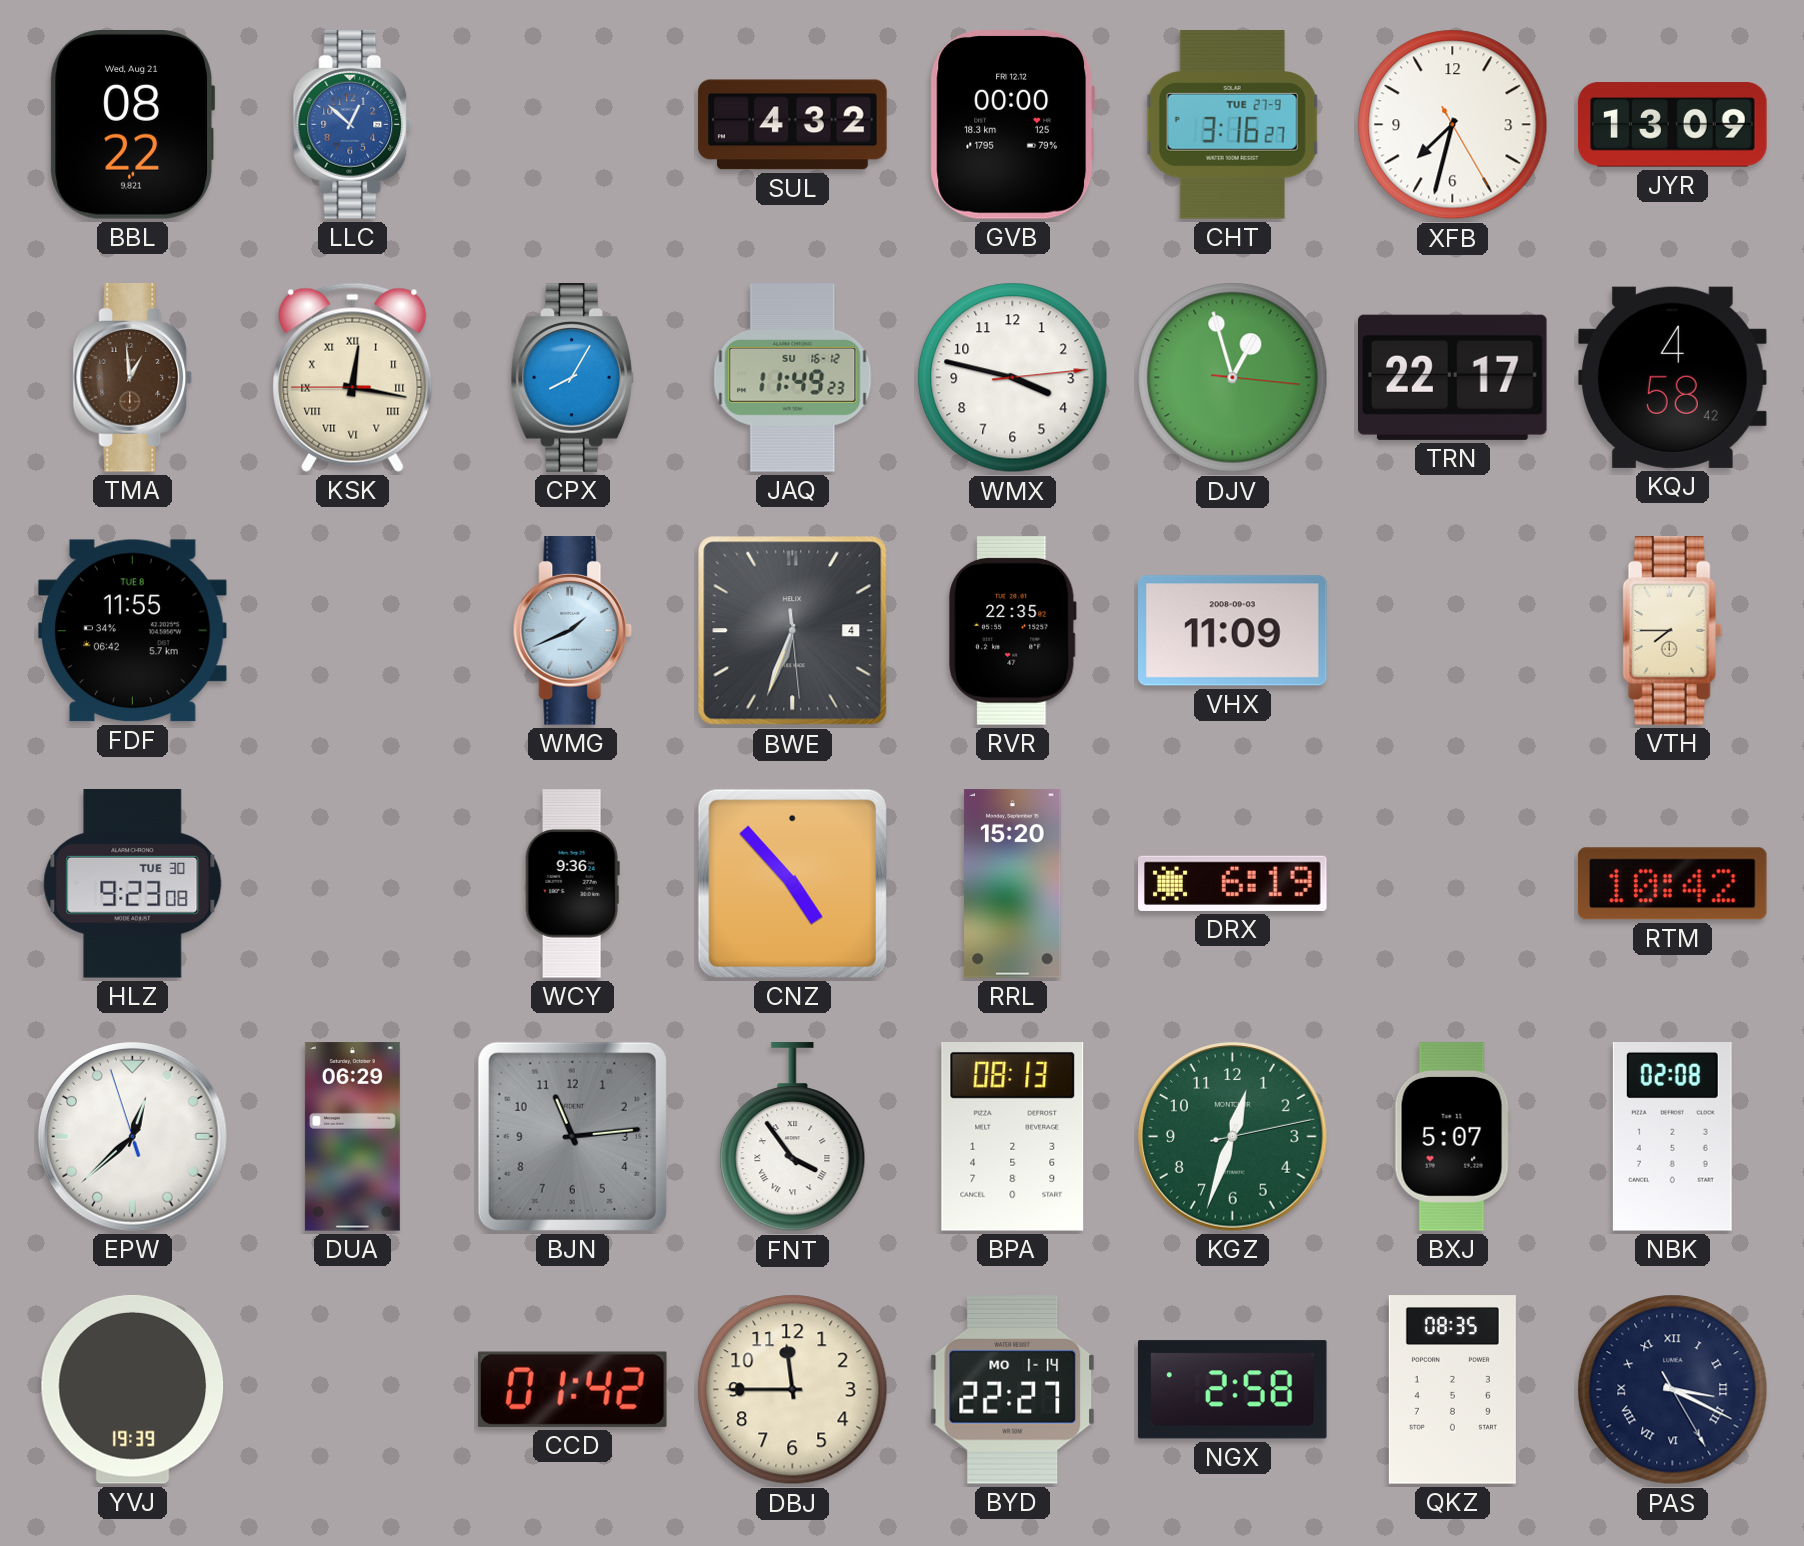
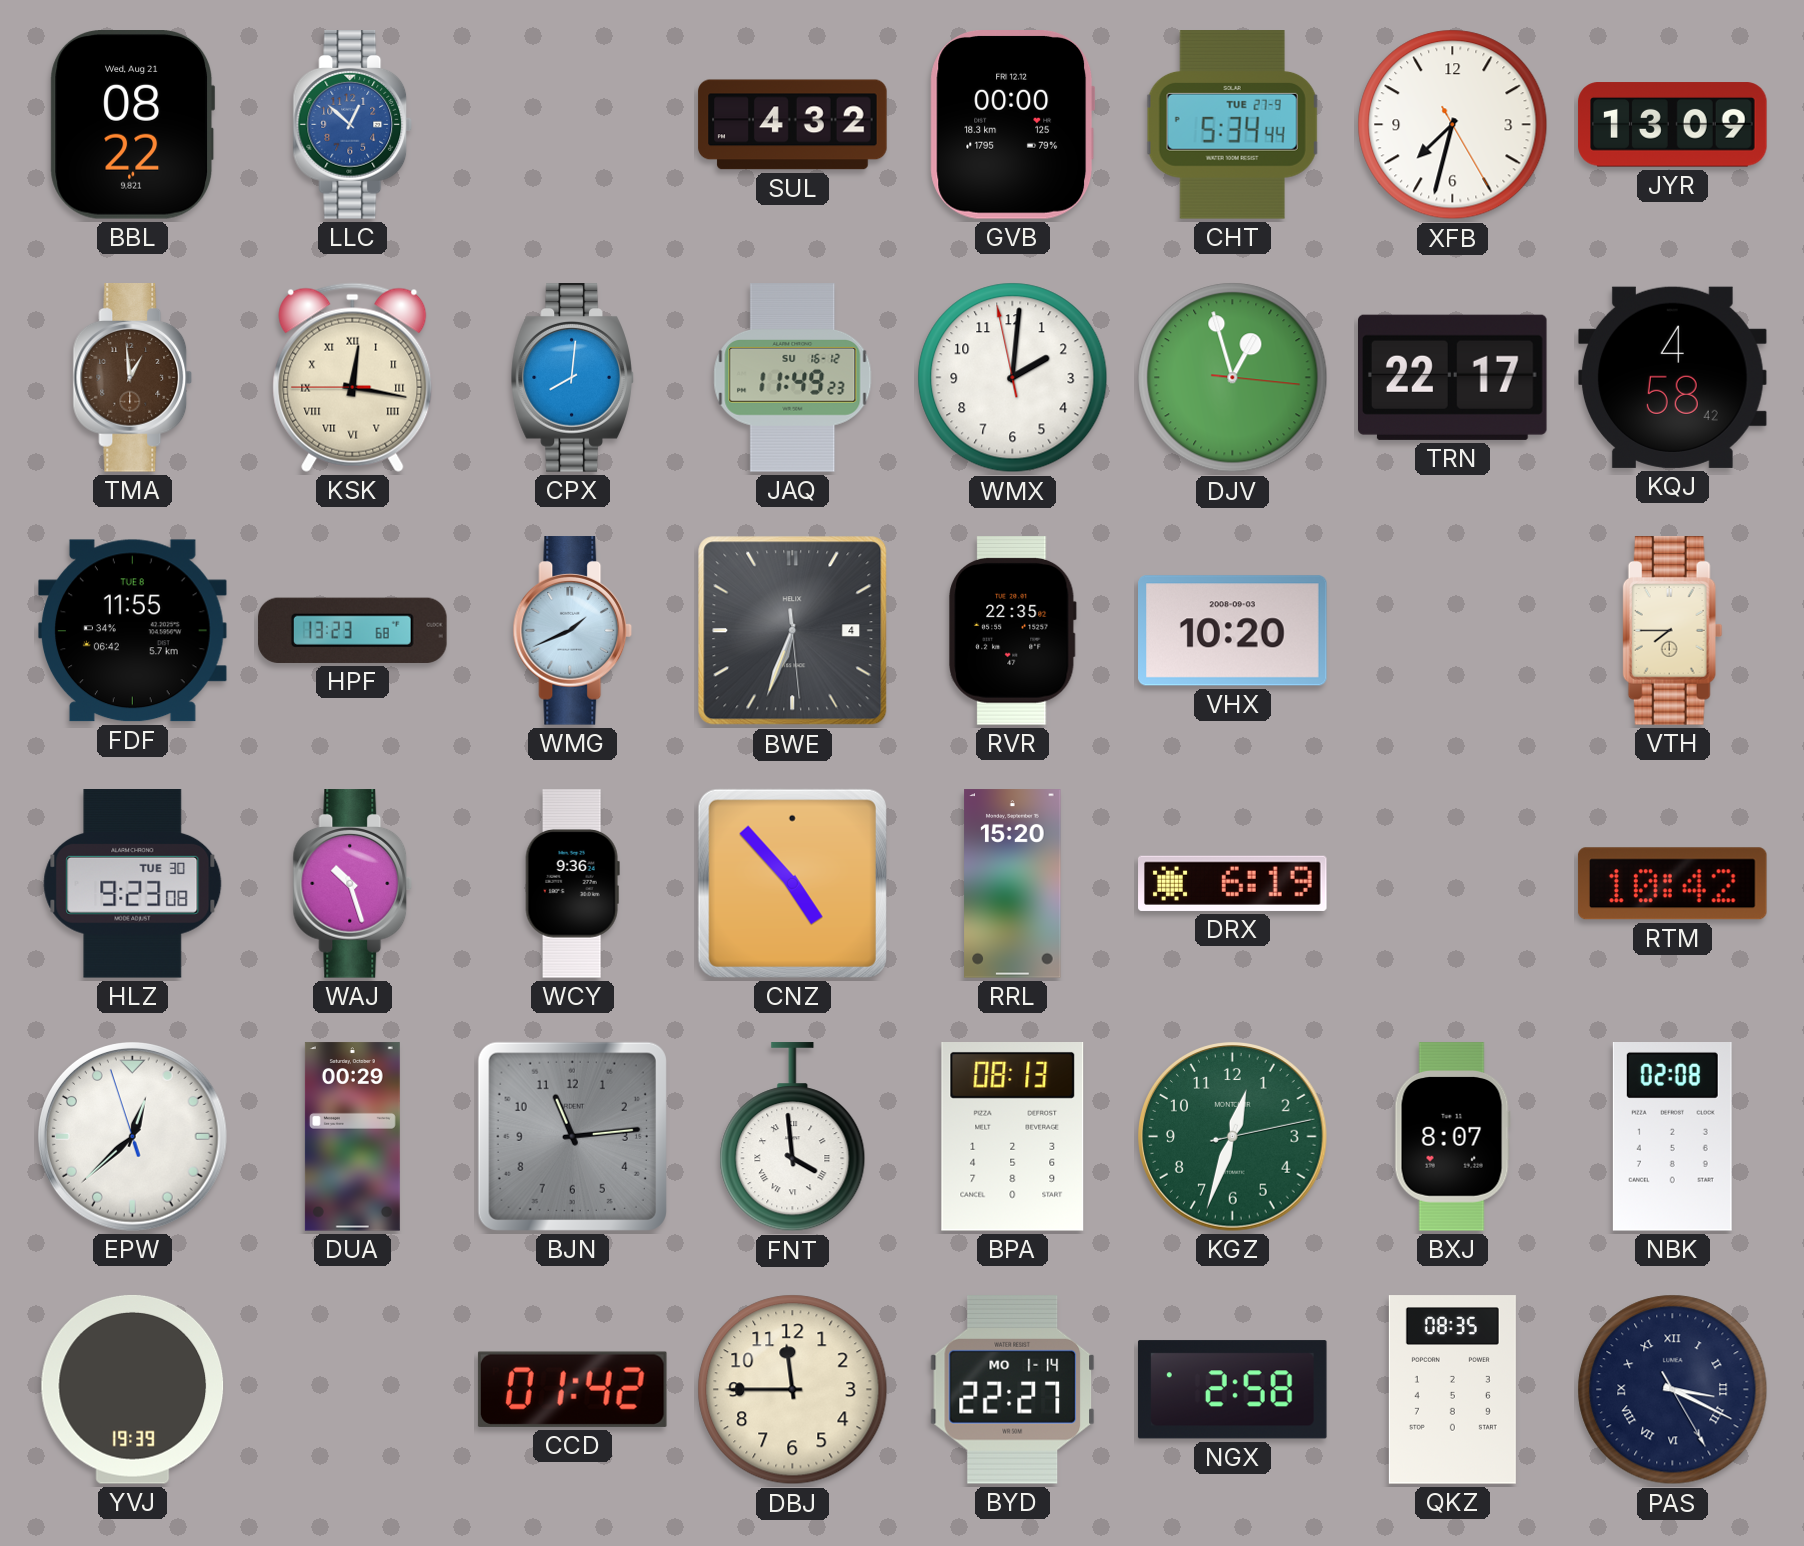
CHT: 3:16 -> 5:34
CPX: 8:05 -> 8:01
WMX: 3:47 -> 2:00
HPF: none -> 13:23
VHX: 11:09 -> 10:20
WAJ: none -> 10:27
DUA: 06:29 -> 00:29
FNT: 3:54 -> 3:59
BXJ: 5:07 -> 8:07
